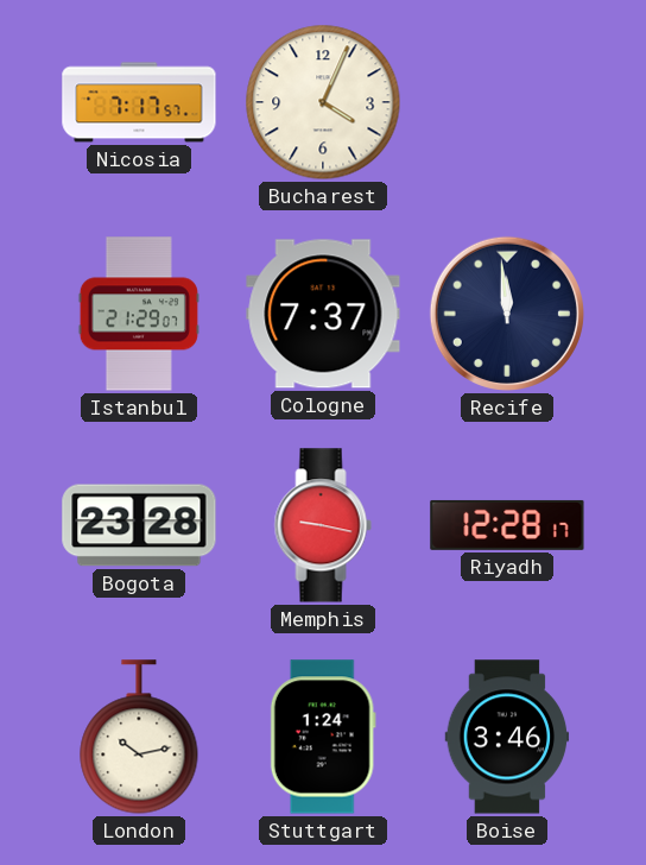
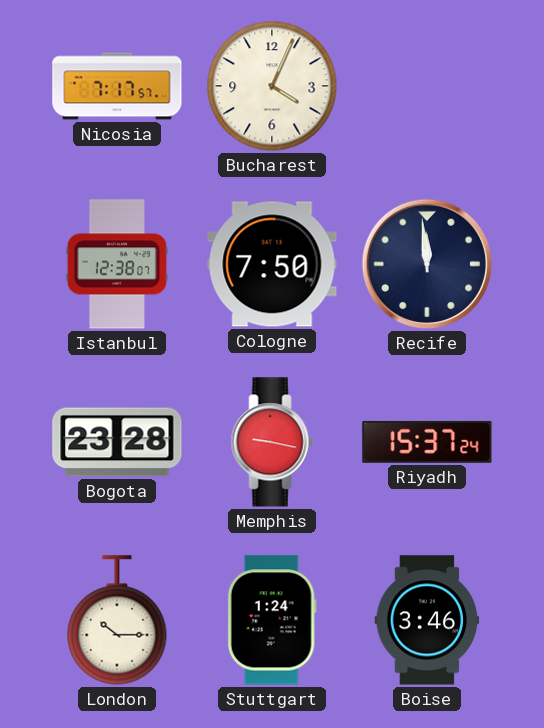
Istanbul: 21:29 -> 12:38
Cologne: 7:37 -> 7:50
Riyadh: 12:28 -> 15:37
London: 10:13 -> 10:15
